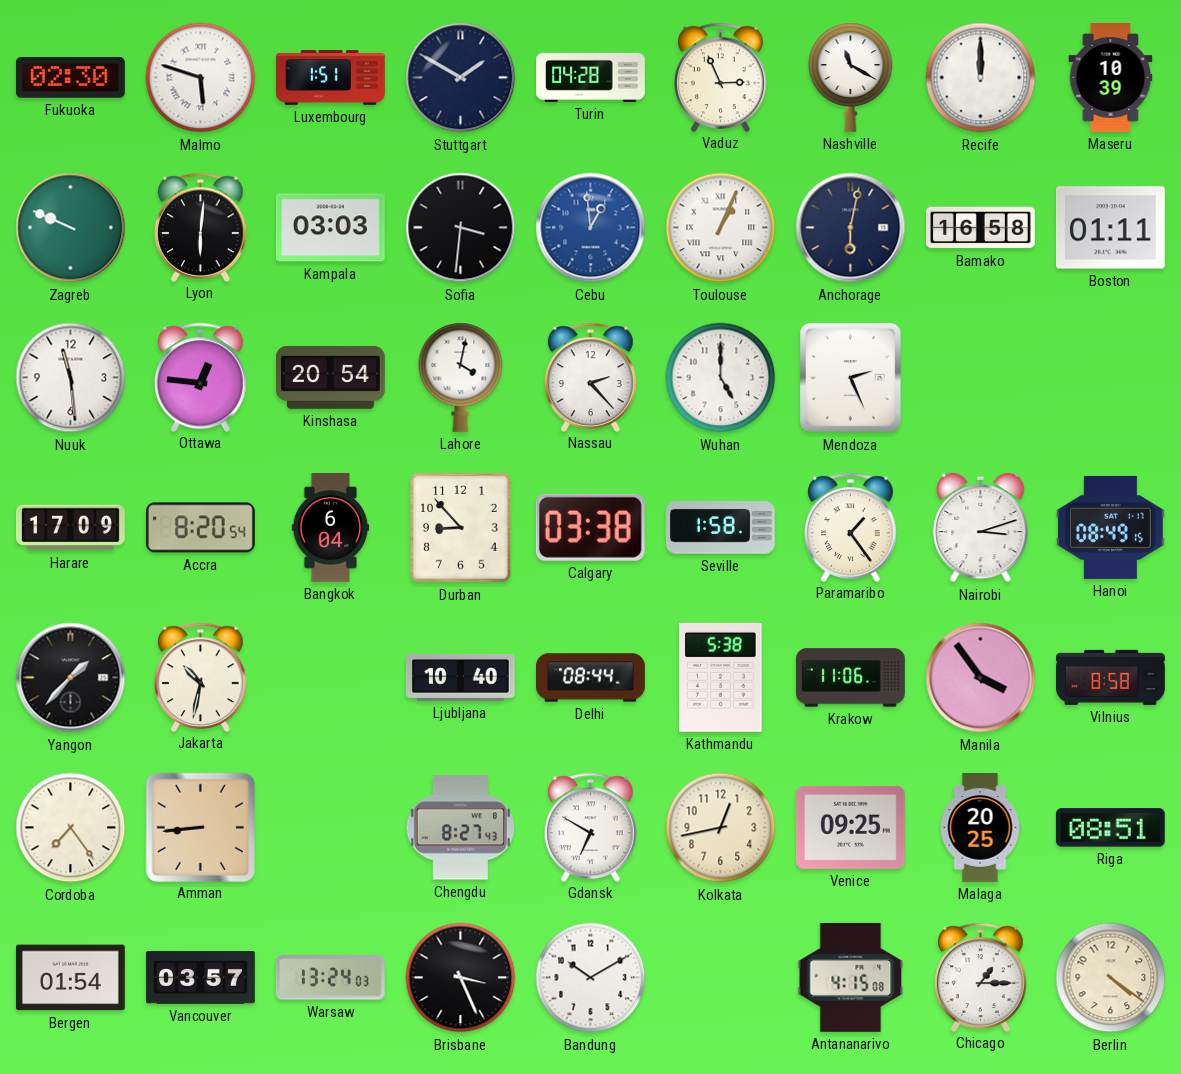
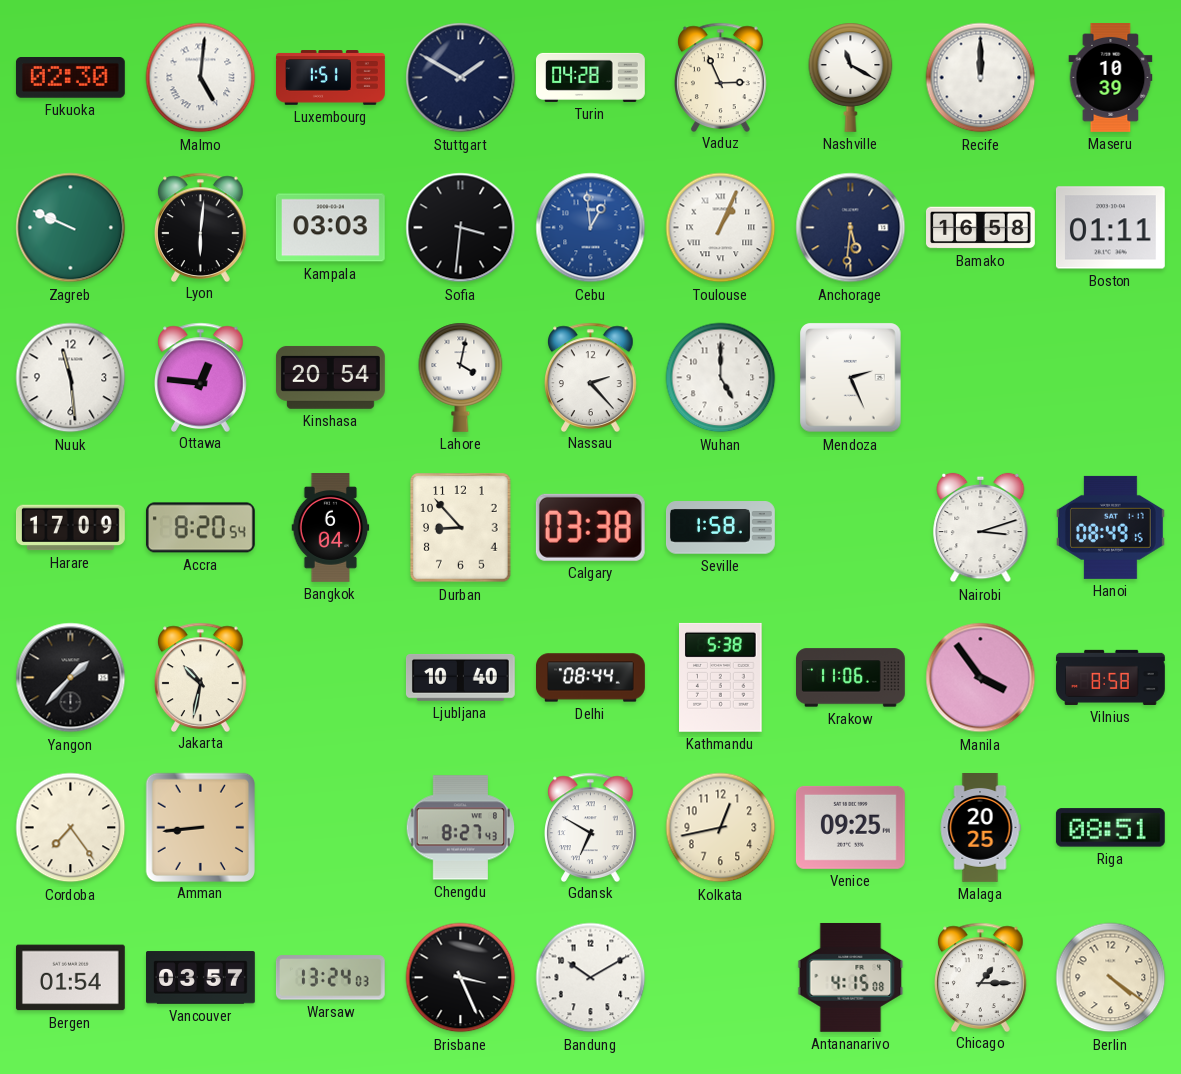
Malmo: 5:48 -> 5:01
Anchorage: 6:02 -> 5:31
Paramaribo: 1:24 -> none
